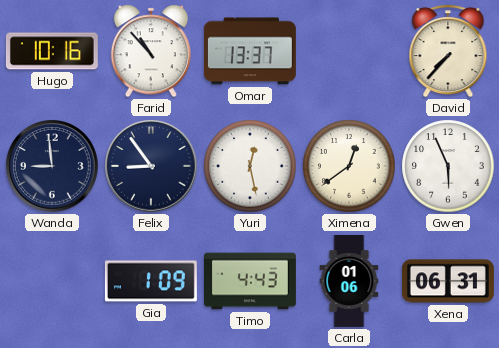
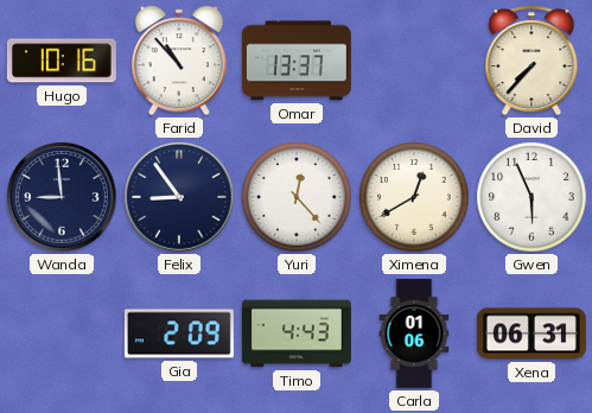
Yuri: 12:28 -> 12:23
Ximena: 12:39 -> 12:40
Gia: 1:09 -> 2:09
